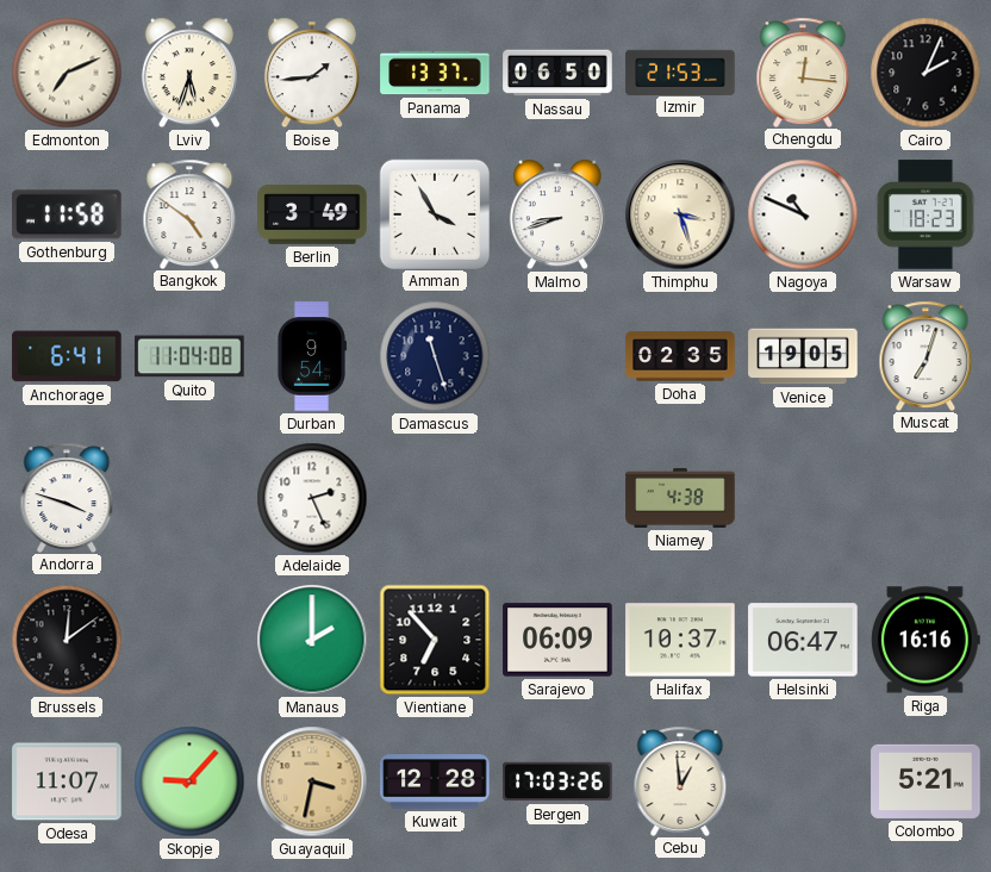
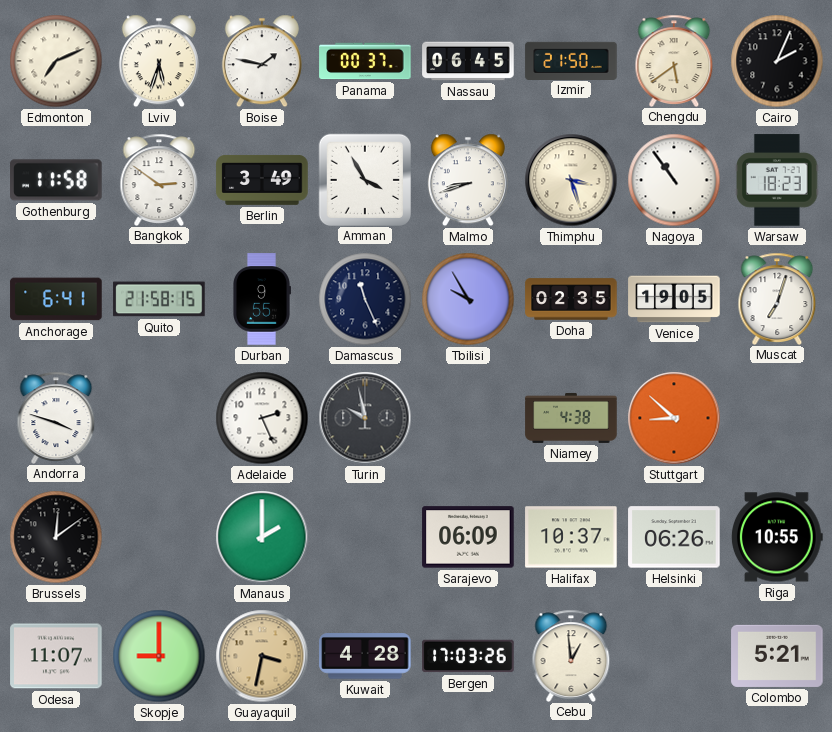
Boise: 1:44 -> 1:47
Panama: 13:37 -> 00:37
Nassau: 06:50 -> 06:45
Izmir: 21:53 -> 21:50
Chengdu: 12:16 -> 5:39
Bangkok: 4:51 -> 2:51
Nagoya: 10:49 -> 10:54
Quito: 11:04 -> 21:58
Durban: 9:54 -> 9:55
Damascus: 11:27 -> 11:26
Tbilisi: none -> 9:55
Turin: none -> 9:58
Stuttgart: none -> 8:52
Vientiane: 6:53 -> none
Helsinki: 06:47 -> 06:26
Riga: 16:16 -> 10:55
Skopje: 9:07 -> 9:00
Kuwait: 12:28 -> 4:28
